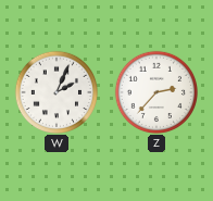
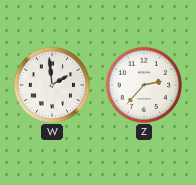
W: 2:04 -> 1:59
